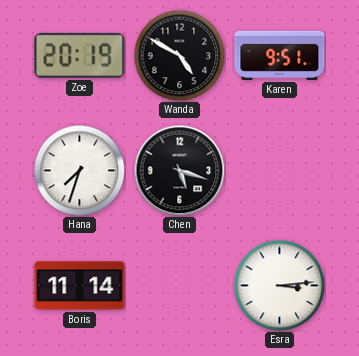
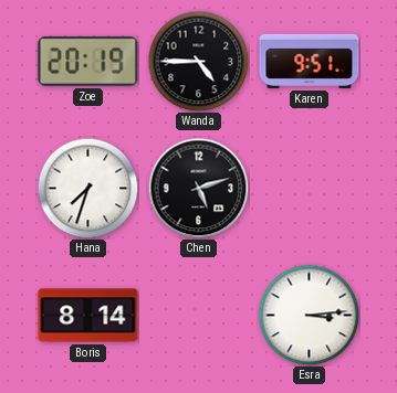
Wanda: 4:50 -> 4:45
Chen: 5:18 -> 5:12
Boris: 11:14 -> 8:14
